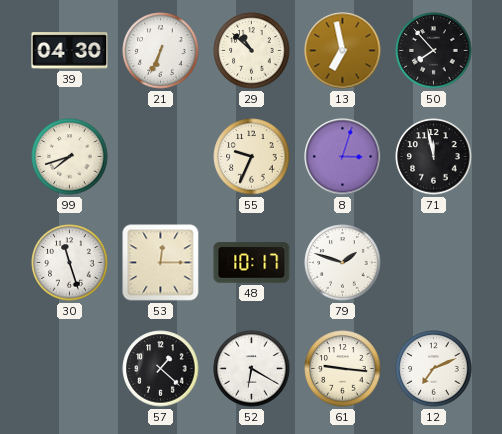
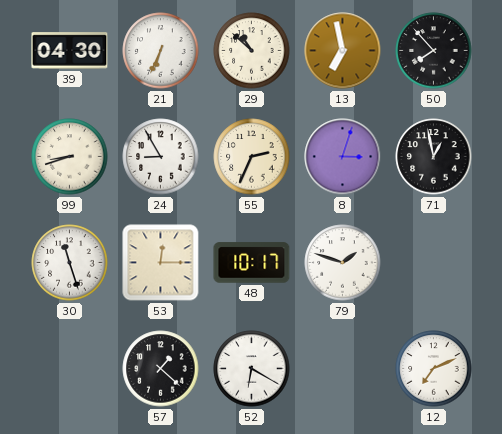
99: 7:42 -> 8:42
24: none -> 8:55
55: 9:34 -> 2:34
71: 11:58 -> 12:58
61: 9:16 -> none
